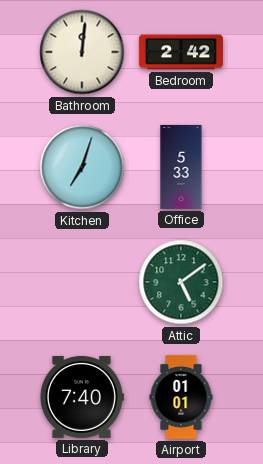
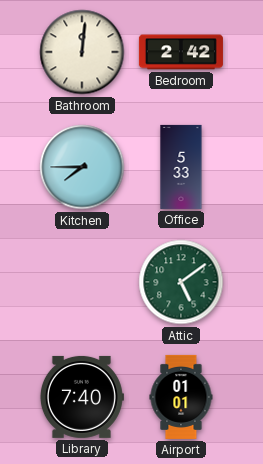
Kitchen: 7:03 -> 7:45
